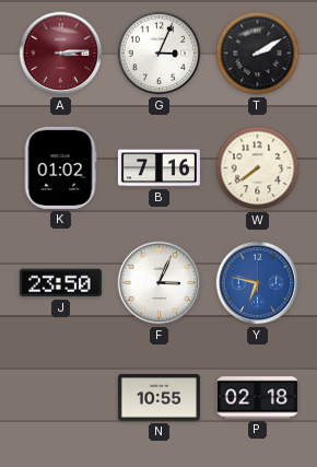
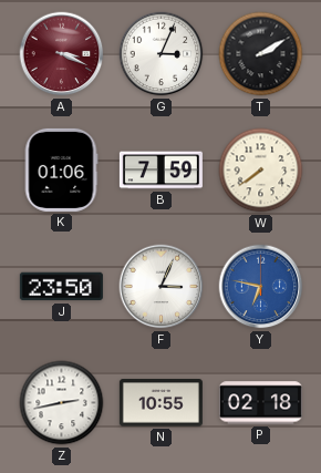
A: 3:14 -> 3:19
K: 01:02 -> 01:06
B: 7:16 -> 7:59
Z: none -> 2:43
